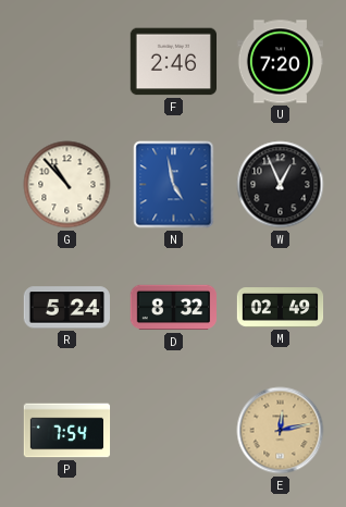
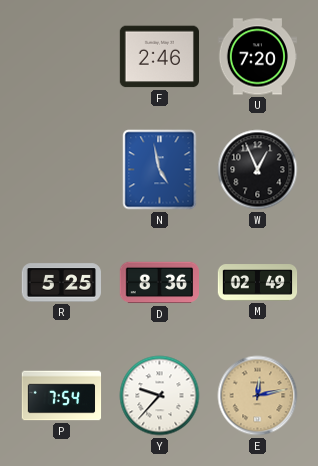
G: 10:53 -> none
R: 5:24 -> 5:25
D: 8:32 -> 8:36
Y: none -> 9:37
